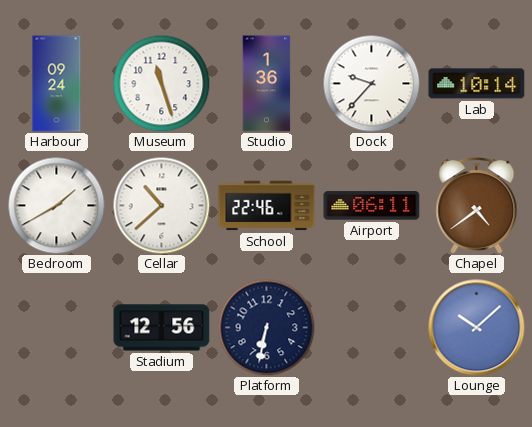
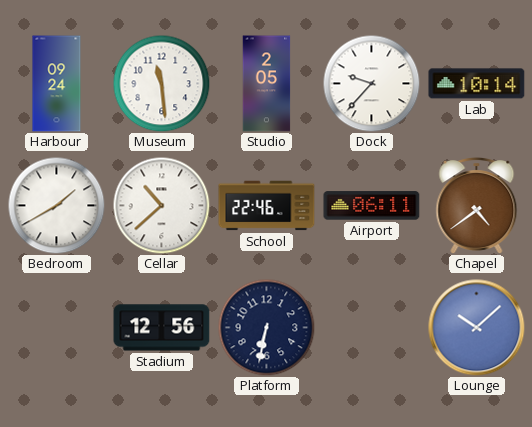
Museum: 11:27 -> 11:29
Studio: 1:36 -> 2:05
